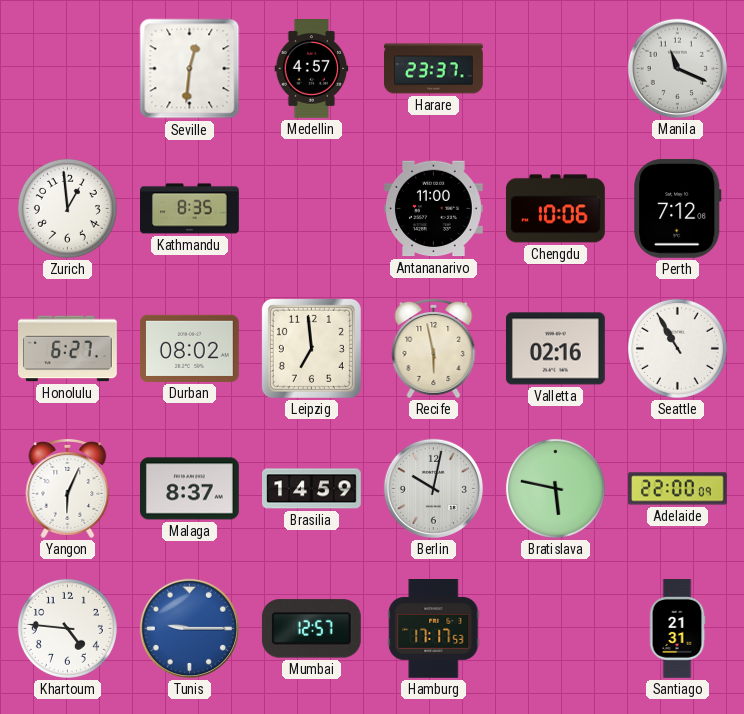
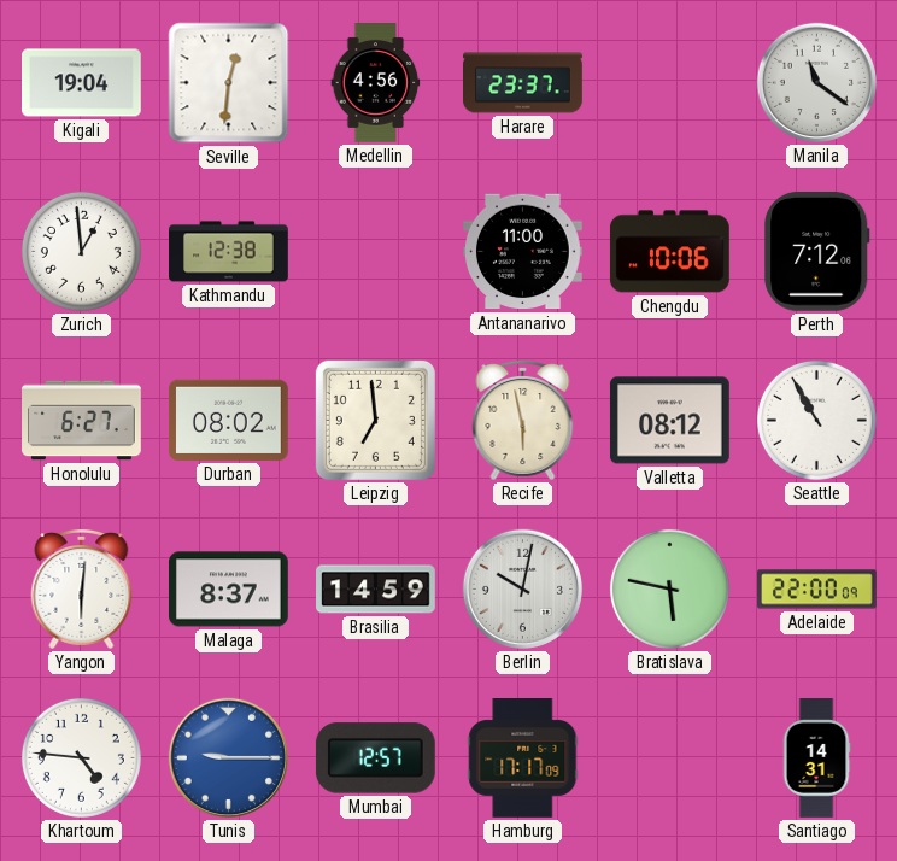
Kigali: none -> 19:04
Medellin: 4:57 -> 4:56
Manila: 11:19 -> 11:21
Kathmandu: 8:35 -> 12:38
Valletta: 02:16 -> 08:12
Yangon: 6:04 -> 6:01
Hamburg: 17:17:53 -> 17:17:09
Santiago: 21:31 -> 14:31
